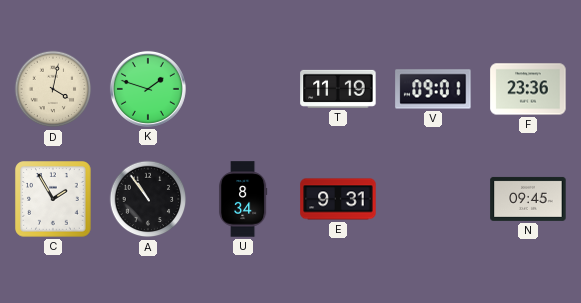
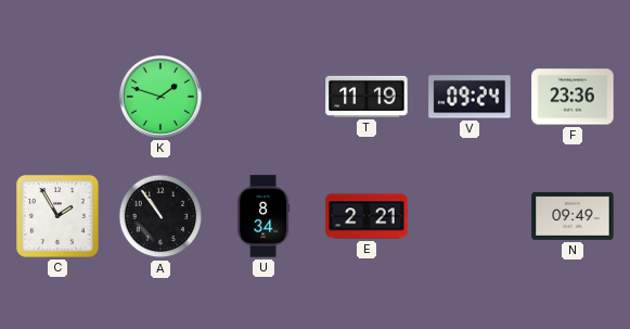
D: 4:02 -> none
V: 09:01 -> 09:24
E: 9:31 -> 2:21
N: 09:45 -> 09:49
